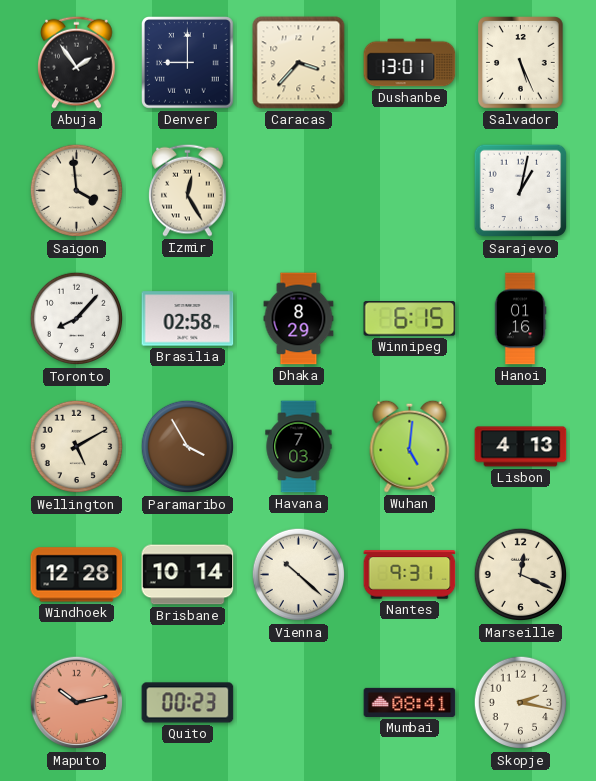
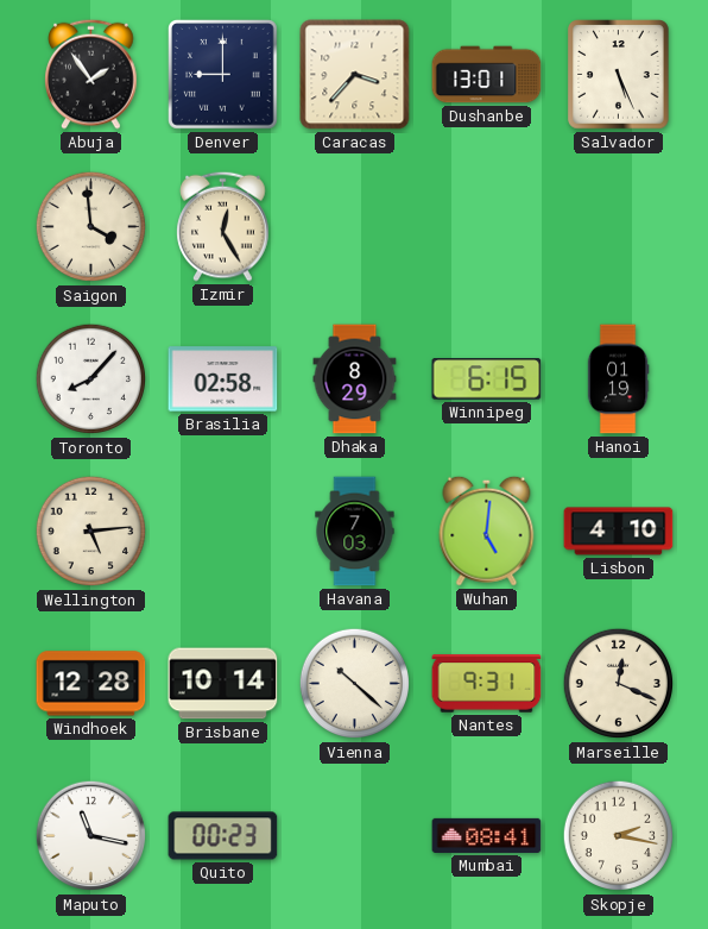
Sarajevo: 1:02 -> none
Hanoi: 01:16 -> 01:19
Wellington: 5:10 -> 5:14
Paramaribo: 3:55 -> none
Lisbon: 4:13 -> 4:10
Maputo: 10:13 -> 11:17
Maputo dial: salmon -> white
